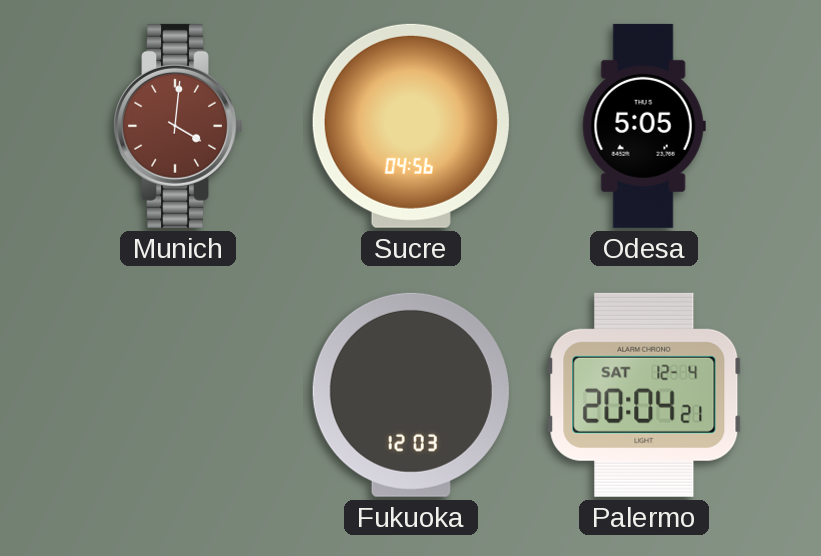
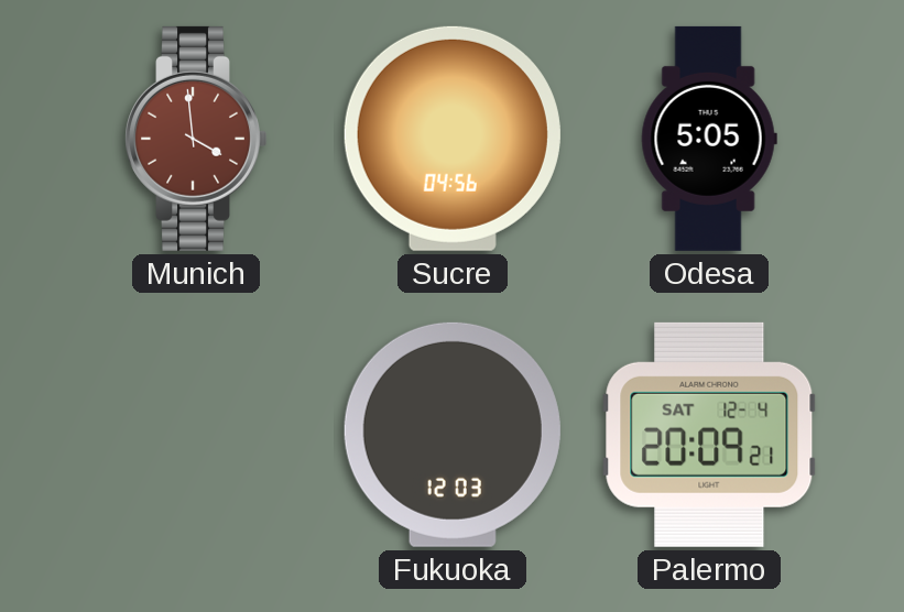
Munich: 4:01 -> 3:59
Palermo: 20:04 -> 20:09
